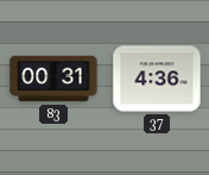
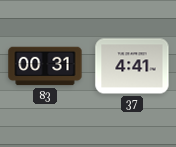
37: 4:36 -> 4:41
